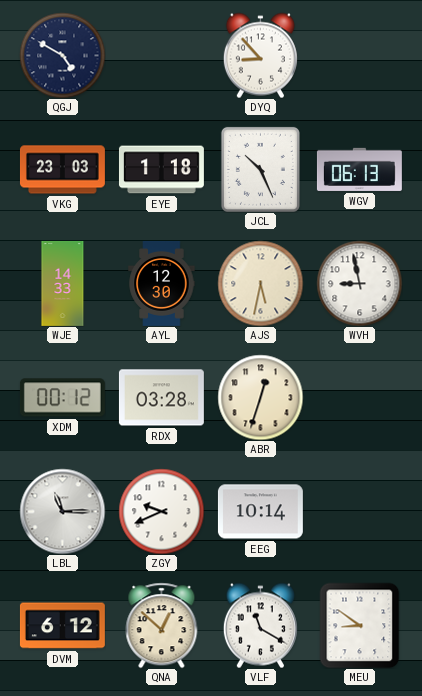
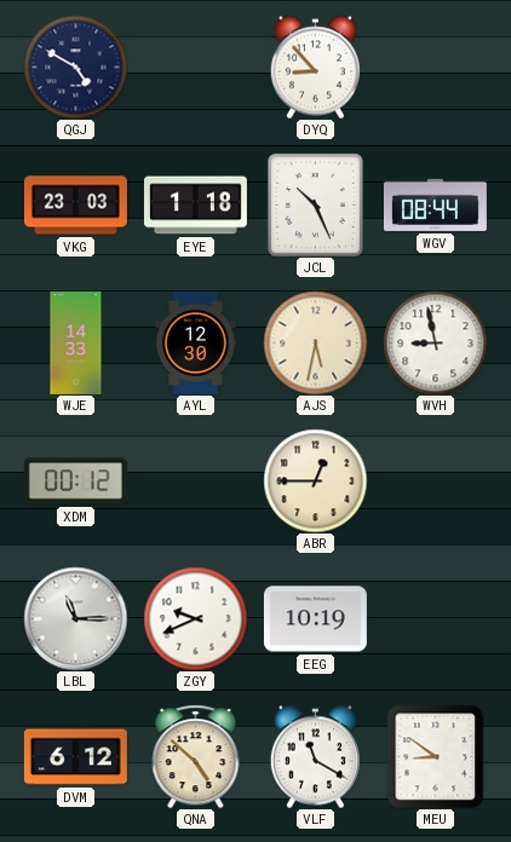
WGV: 06:13 -> 08:44
RDX: 03:28 -> none
ABR: 12:33 -> 12:45
EEG: 10:14 -> 10:19
QNA: 12:52 -> 4:52
